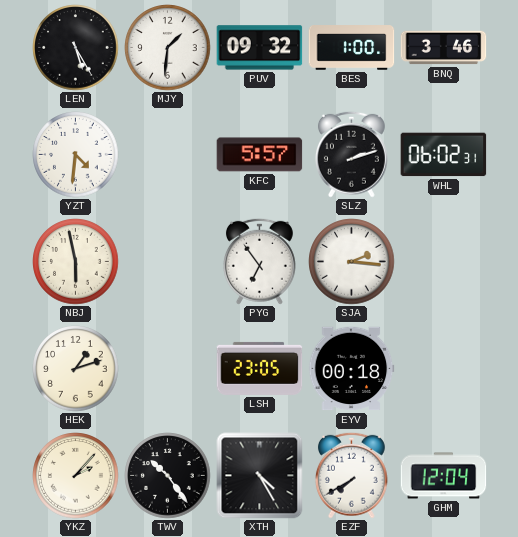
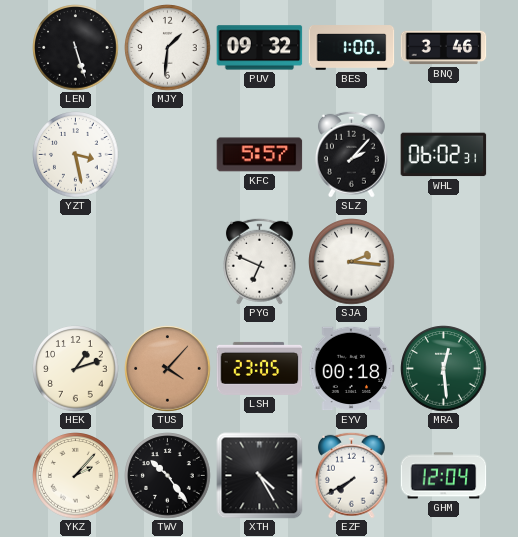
LEN: 5:25 -> 5:27
YZT: 4:31 -> 3:28
SLZ: 2:12 -> 2:07
NBJ: 5:58 -> none
PYG: 6:54 -> 6:49
TUS: none -> 4:07
MRA: none -> 12:29
